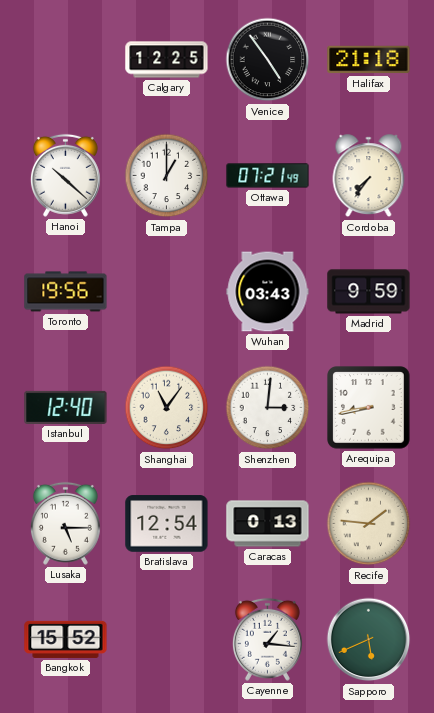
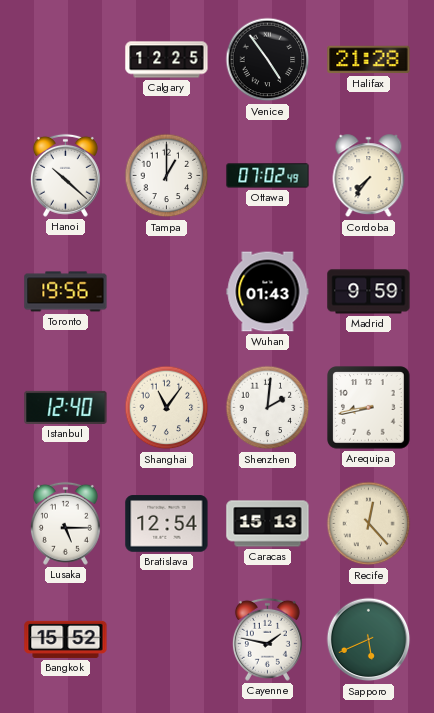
Halifax: 21:18 -> 21:28
Ottawa: 07:21 -> 07:02
Wuhan: 03:43 -> 01:43
Shenzhen: 3:01 -> 2:01
Caracas: 0:13 -> 15:13
Recife: 1:46 -> 12:23
Cayenne: 1:16 -> 1:47
